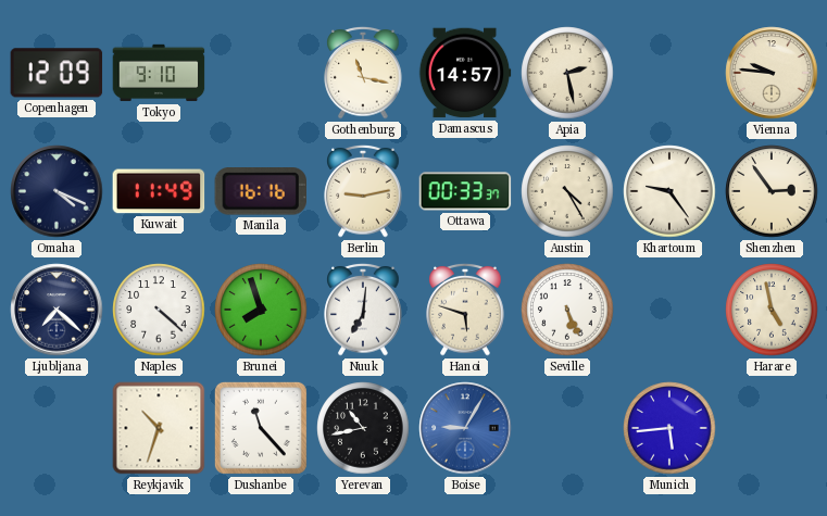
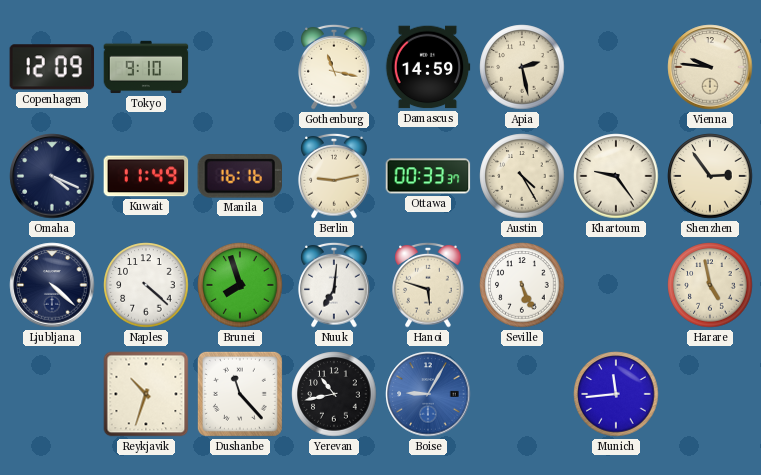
Damascus: 14:57 -> 14:59
Ljubljana: 7:22 -> 4:22
Munich: 5:44 -> 11:44
